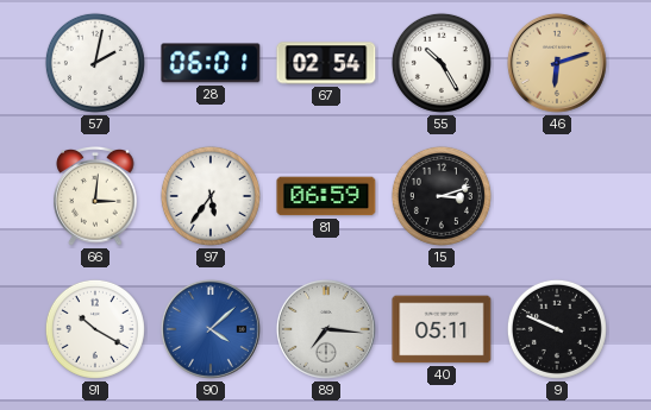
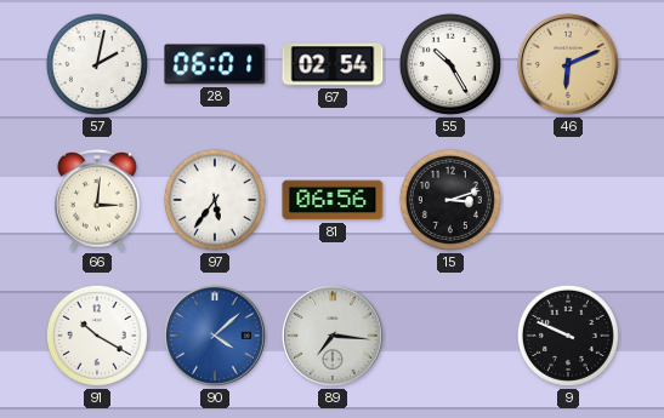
46: 6:12 -> 6:11
81: 06:59 -> 06:56
40: 05:11 -> none
